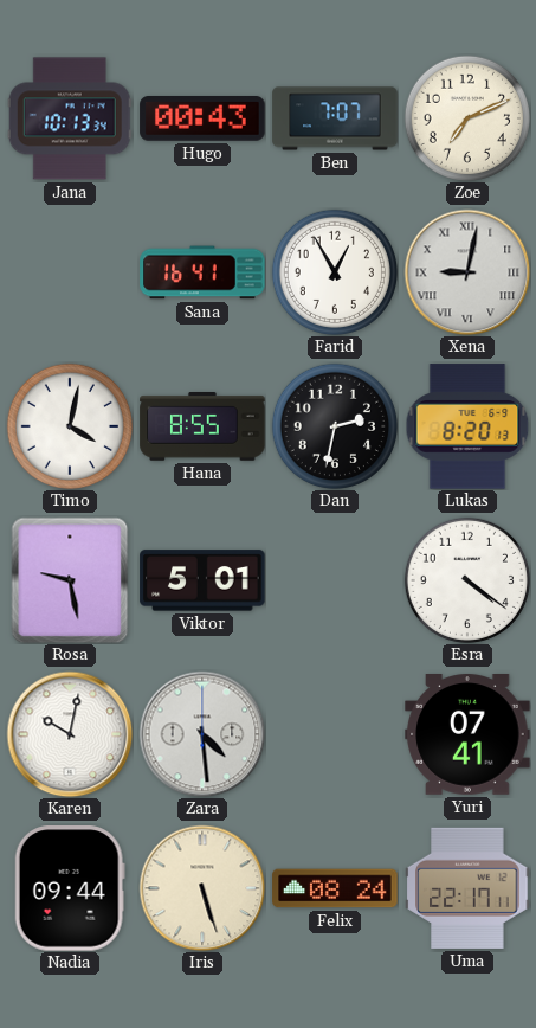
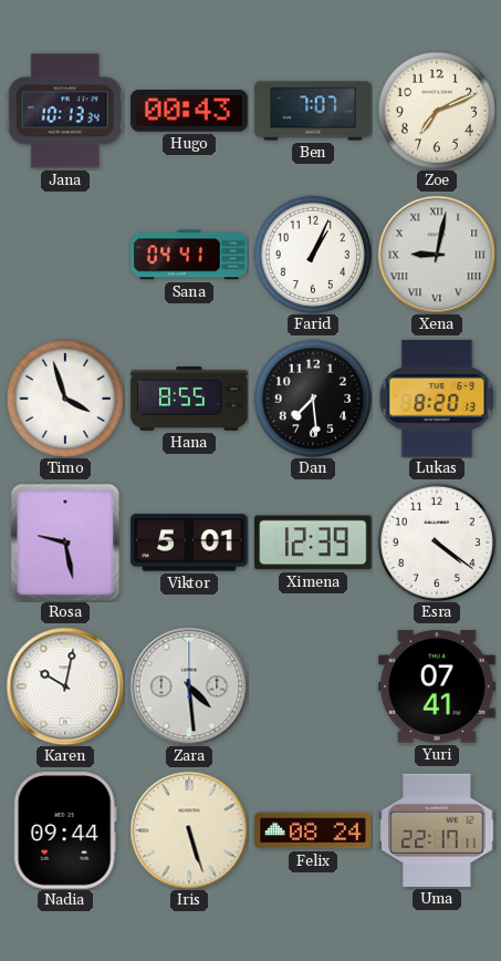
Sana: 16:41 -> 04:41
Farid: 12:55 -> 1:04
Timo: 4:02 -> 3:57
Dan: 2:32 -> 7:29
Ximena: none -> 12:39
